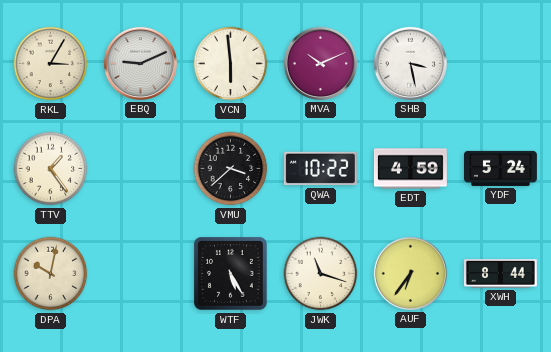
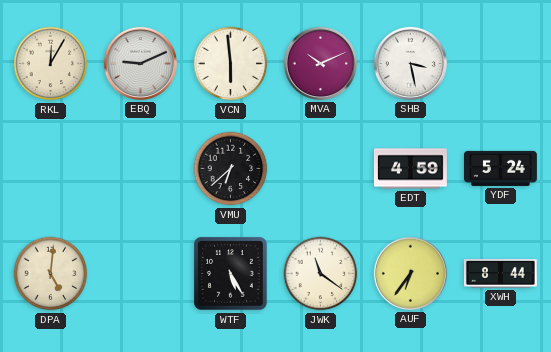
RKL: 3:05 -> 12:05
TTV: 1:24 -> none
VMU: 3:38 -> 6:38
QWA: 10:22 -> none
DPA: 10:02 -> 5:01
JWK: 11:18 -> 11:21
